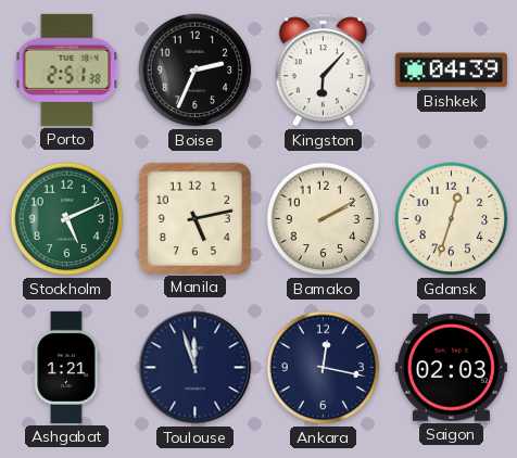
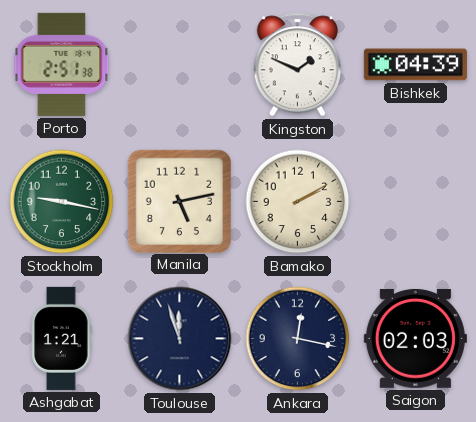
Boise: 2:34 -> none
Kingston: 6:07 -> 1:49
Stockholm: 5:11 -> 9:17
Gdansk: 12:33 -> none
